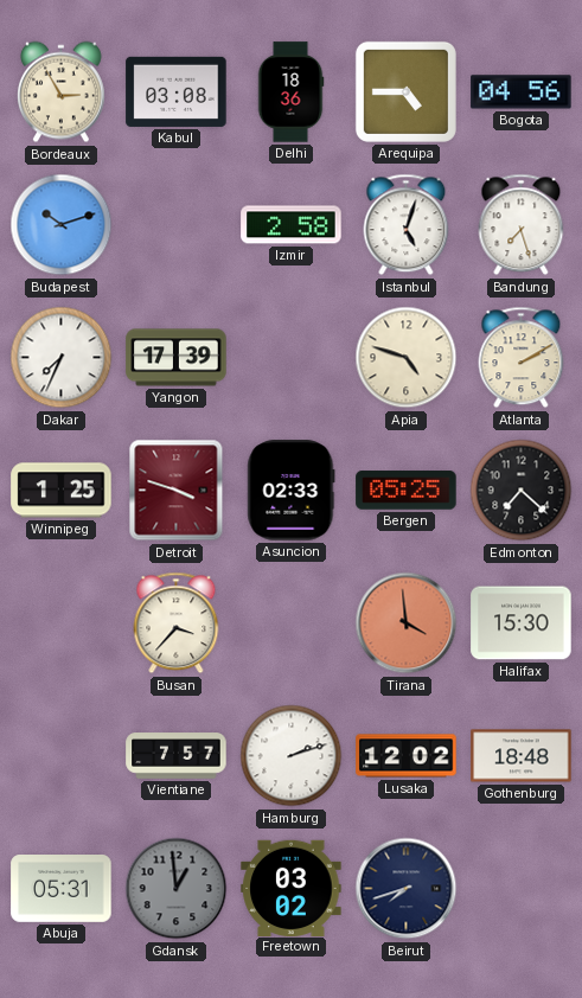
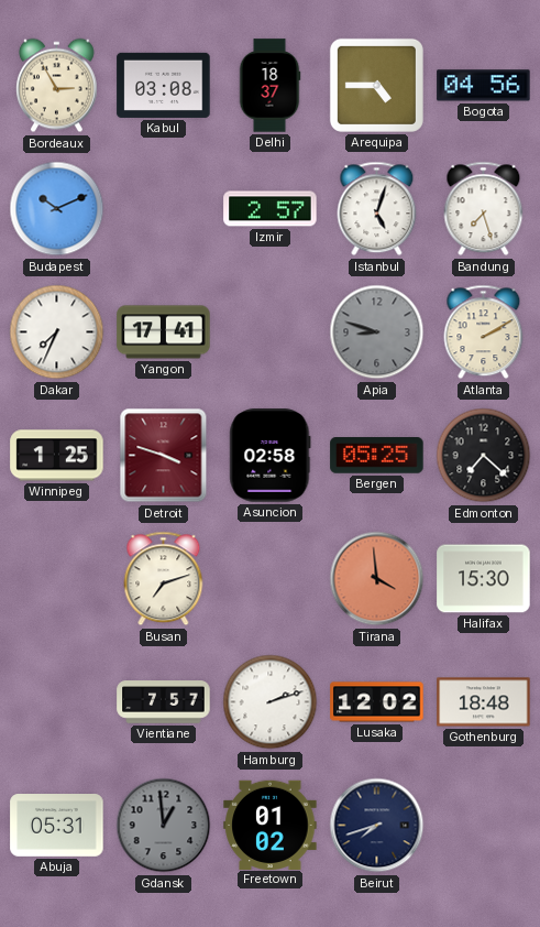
Delhi: 18:36 -> 18:37
Budapest: 10:12 -> 10:11
Izmir: 2:58 -> 2:57
Yangon: 17:39 -> 17:41
Apia: 4:48 -> 8:48
Apia dial: cream -> grey
Asuncion: 02:33 -> 02:58
Busan: 3:37 -> 7:12
Freetown: 03:02 -> 01:02
